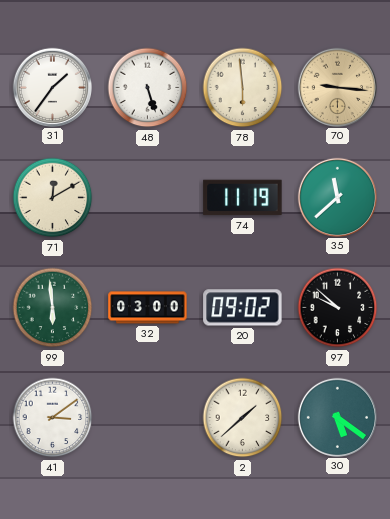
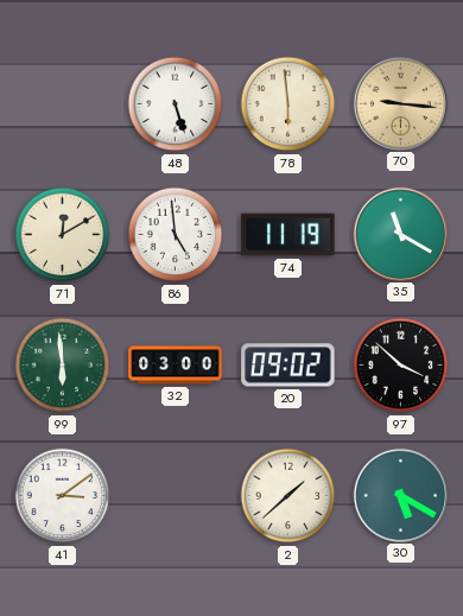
31: 1:36 -> none
86: none -> 4:59
35: 11:38 -> 11:20
97: 9:52 -> 3:52
30: 5:21 -> 5:20
